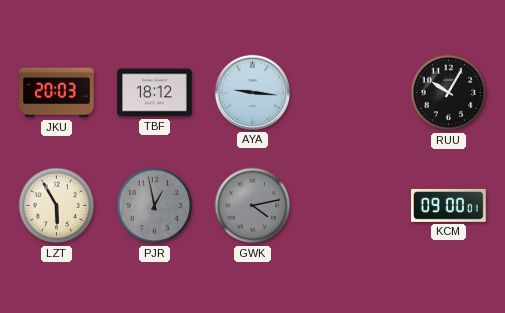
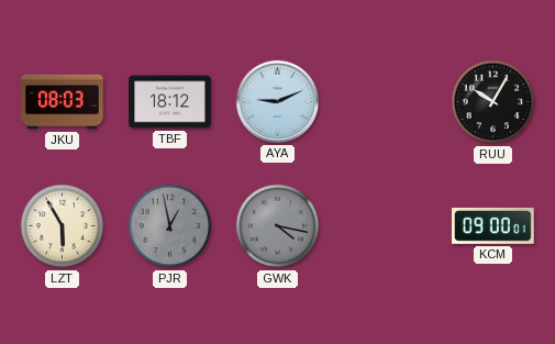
JKU: 20:03 -> 08:03
AYA: 9:16 -> 9:11
GWK: 4:13 -> 4:17
